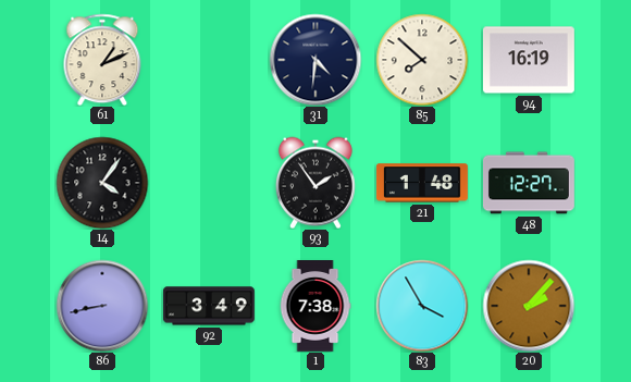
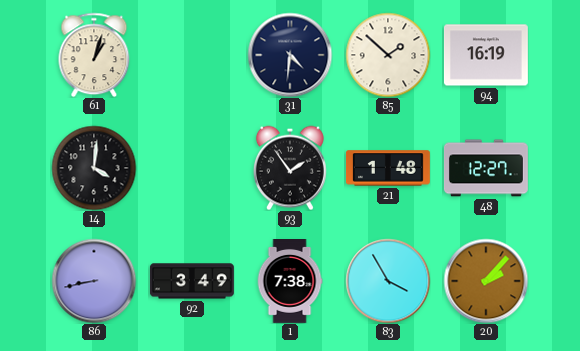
61: 1:11 -> 1:03
85: 7:52 -> 1:52
14: 4:06 -> 4:01
